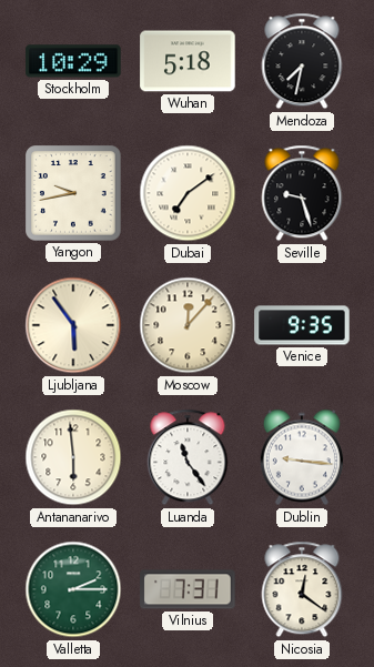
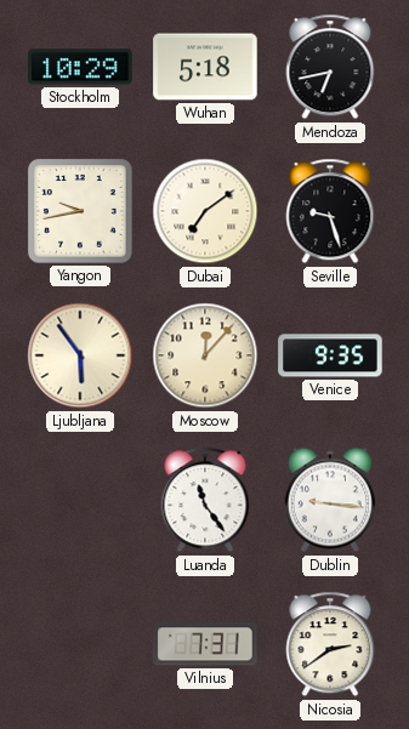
Mendoza: 7:32 -> 6:43
Antananarivo: 5:59 -> none
Valletta: 2:15 -> none
Nicosia: 12:21 -> 2:39
